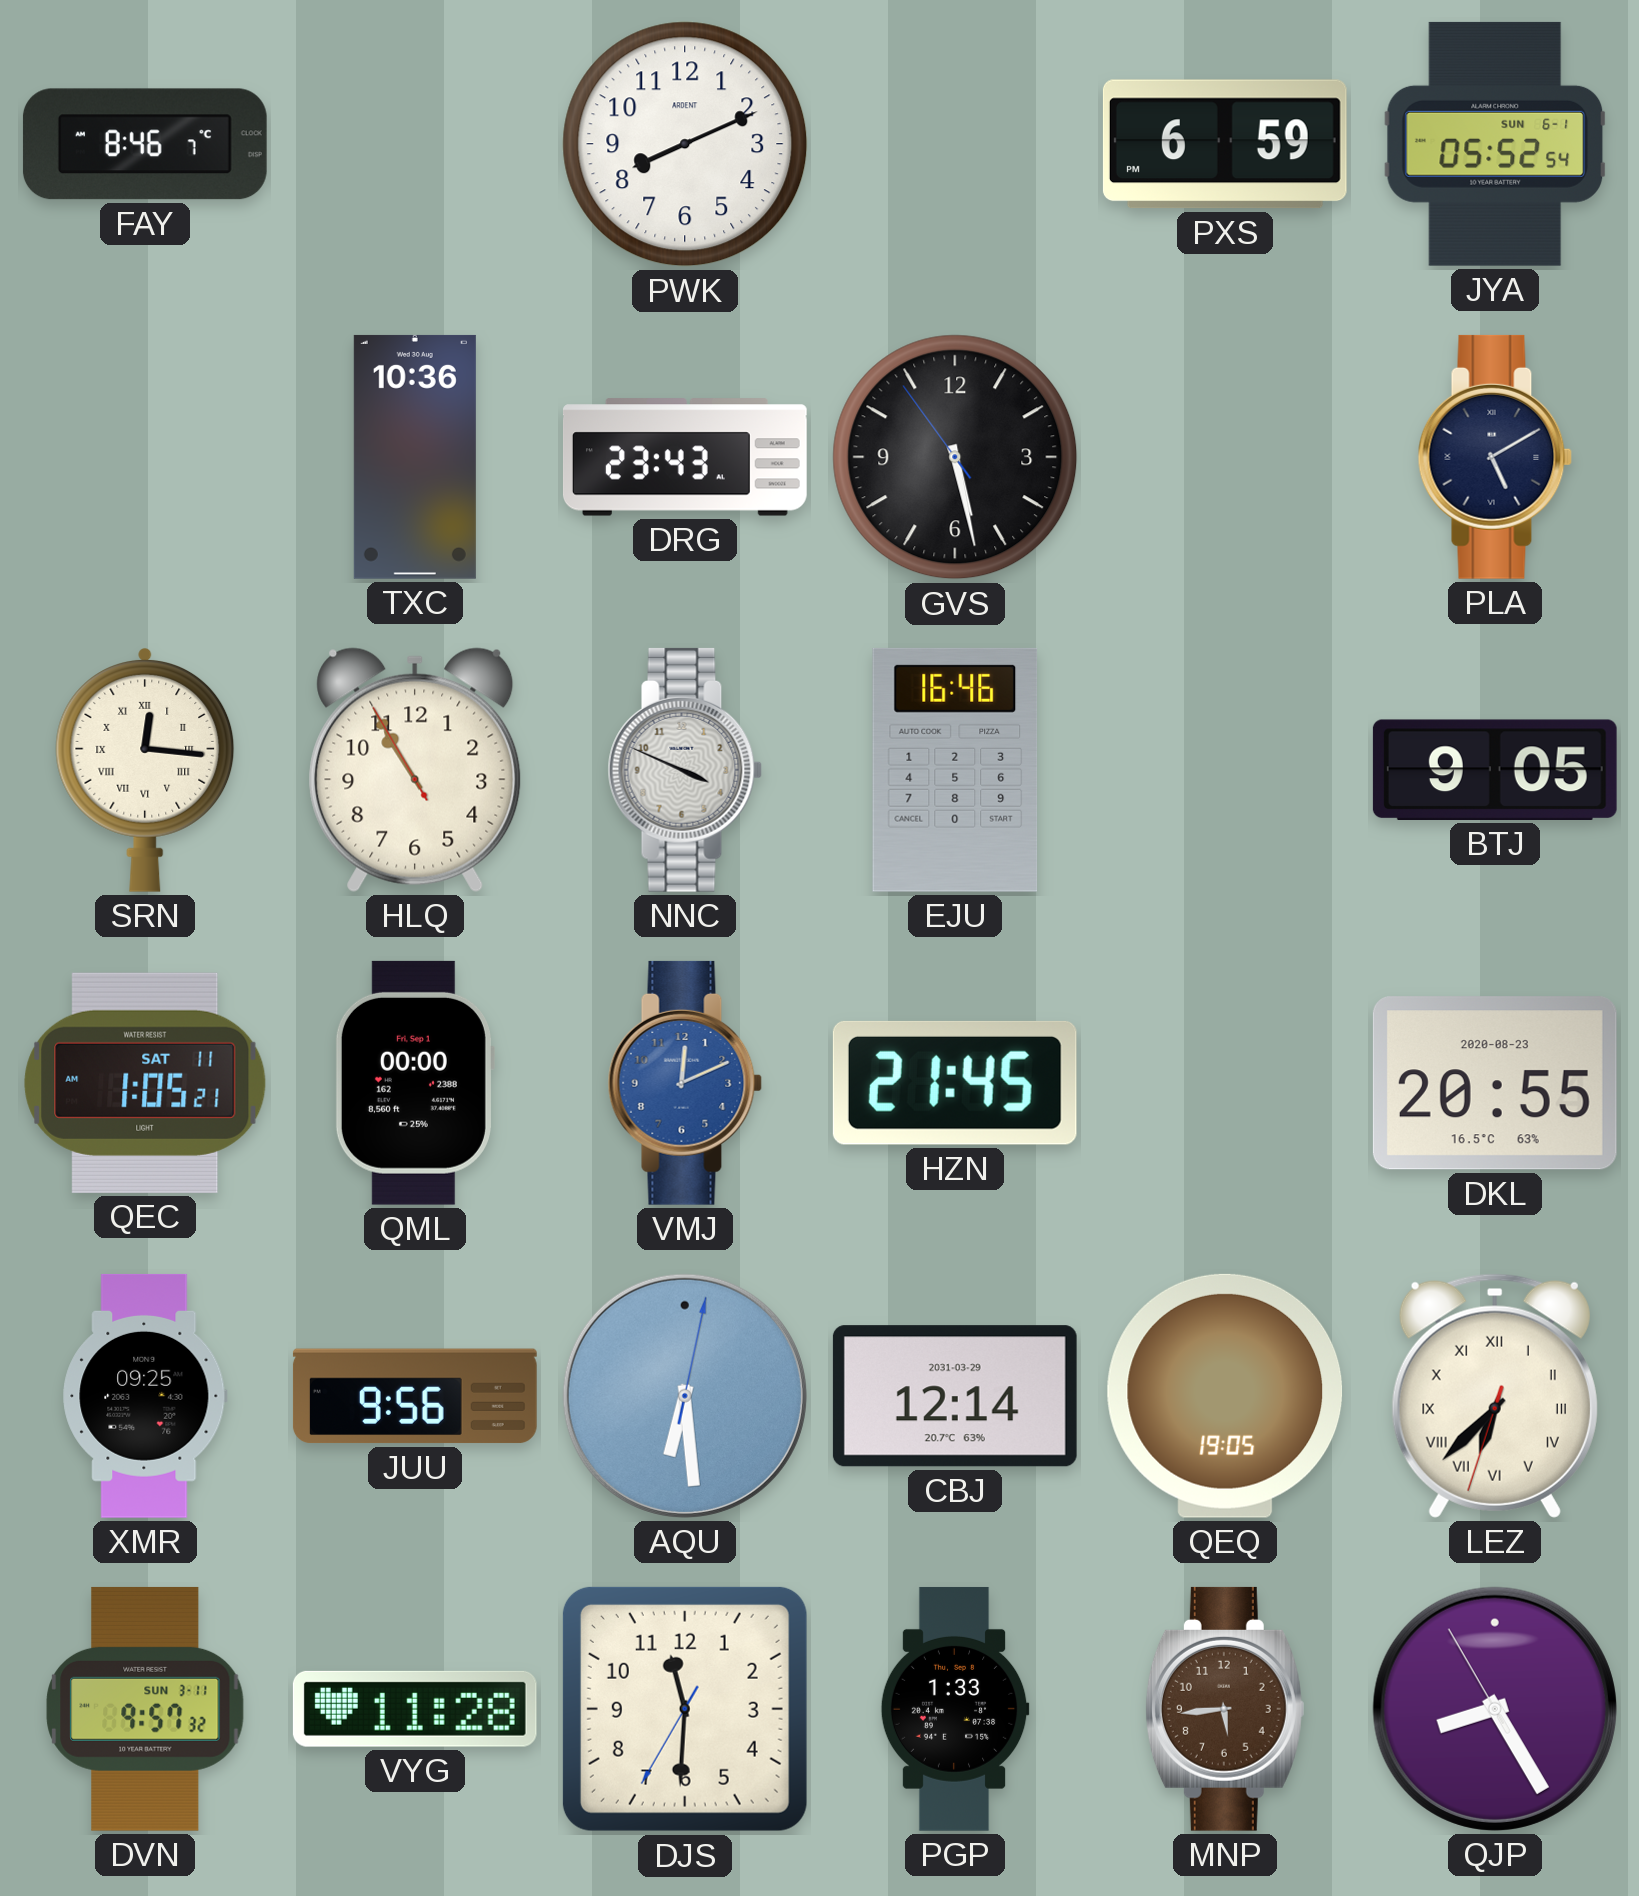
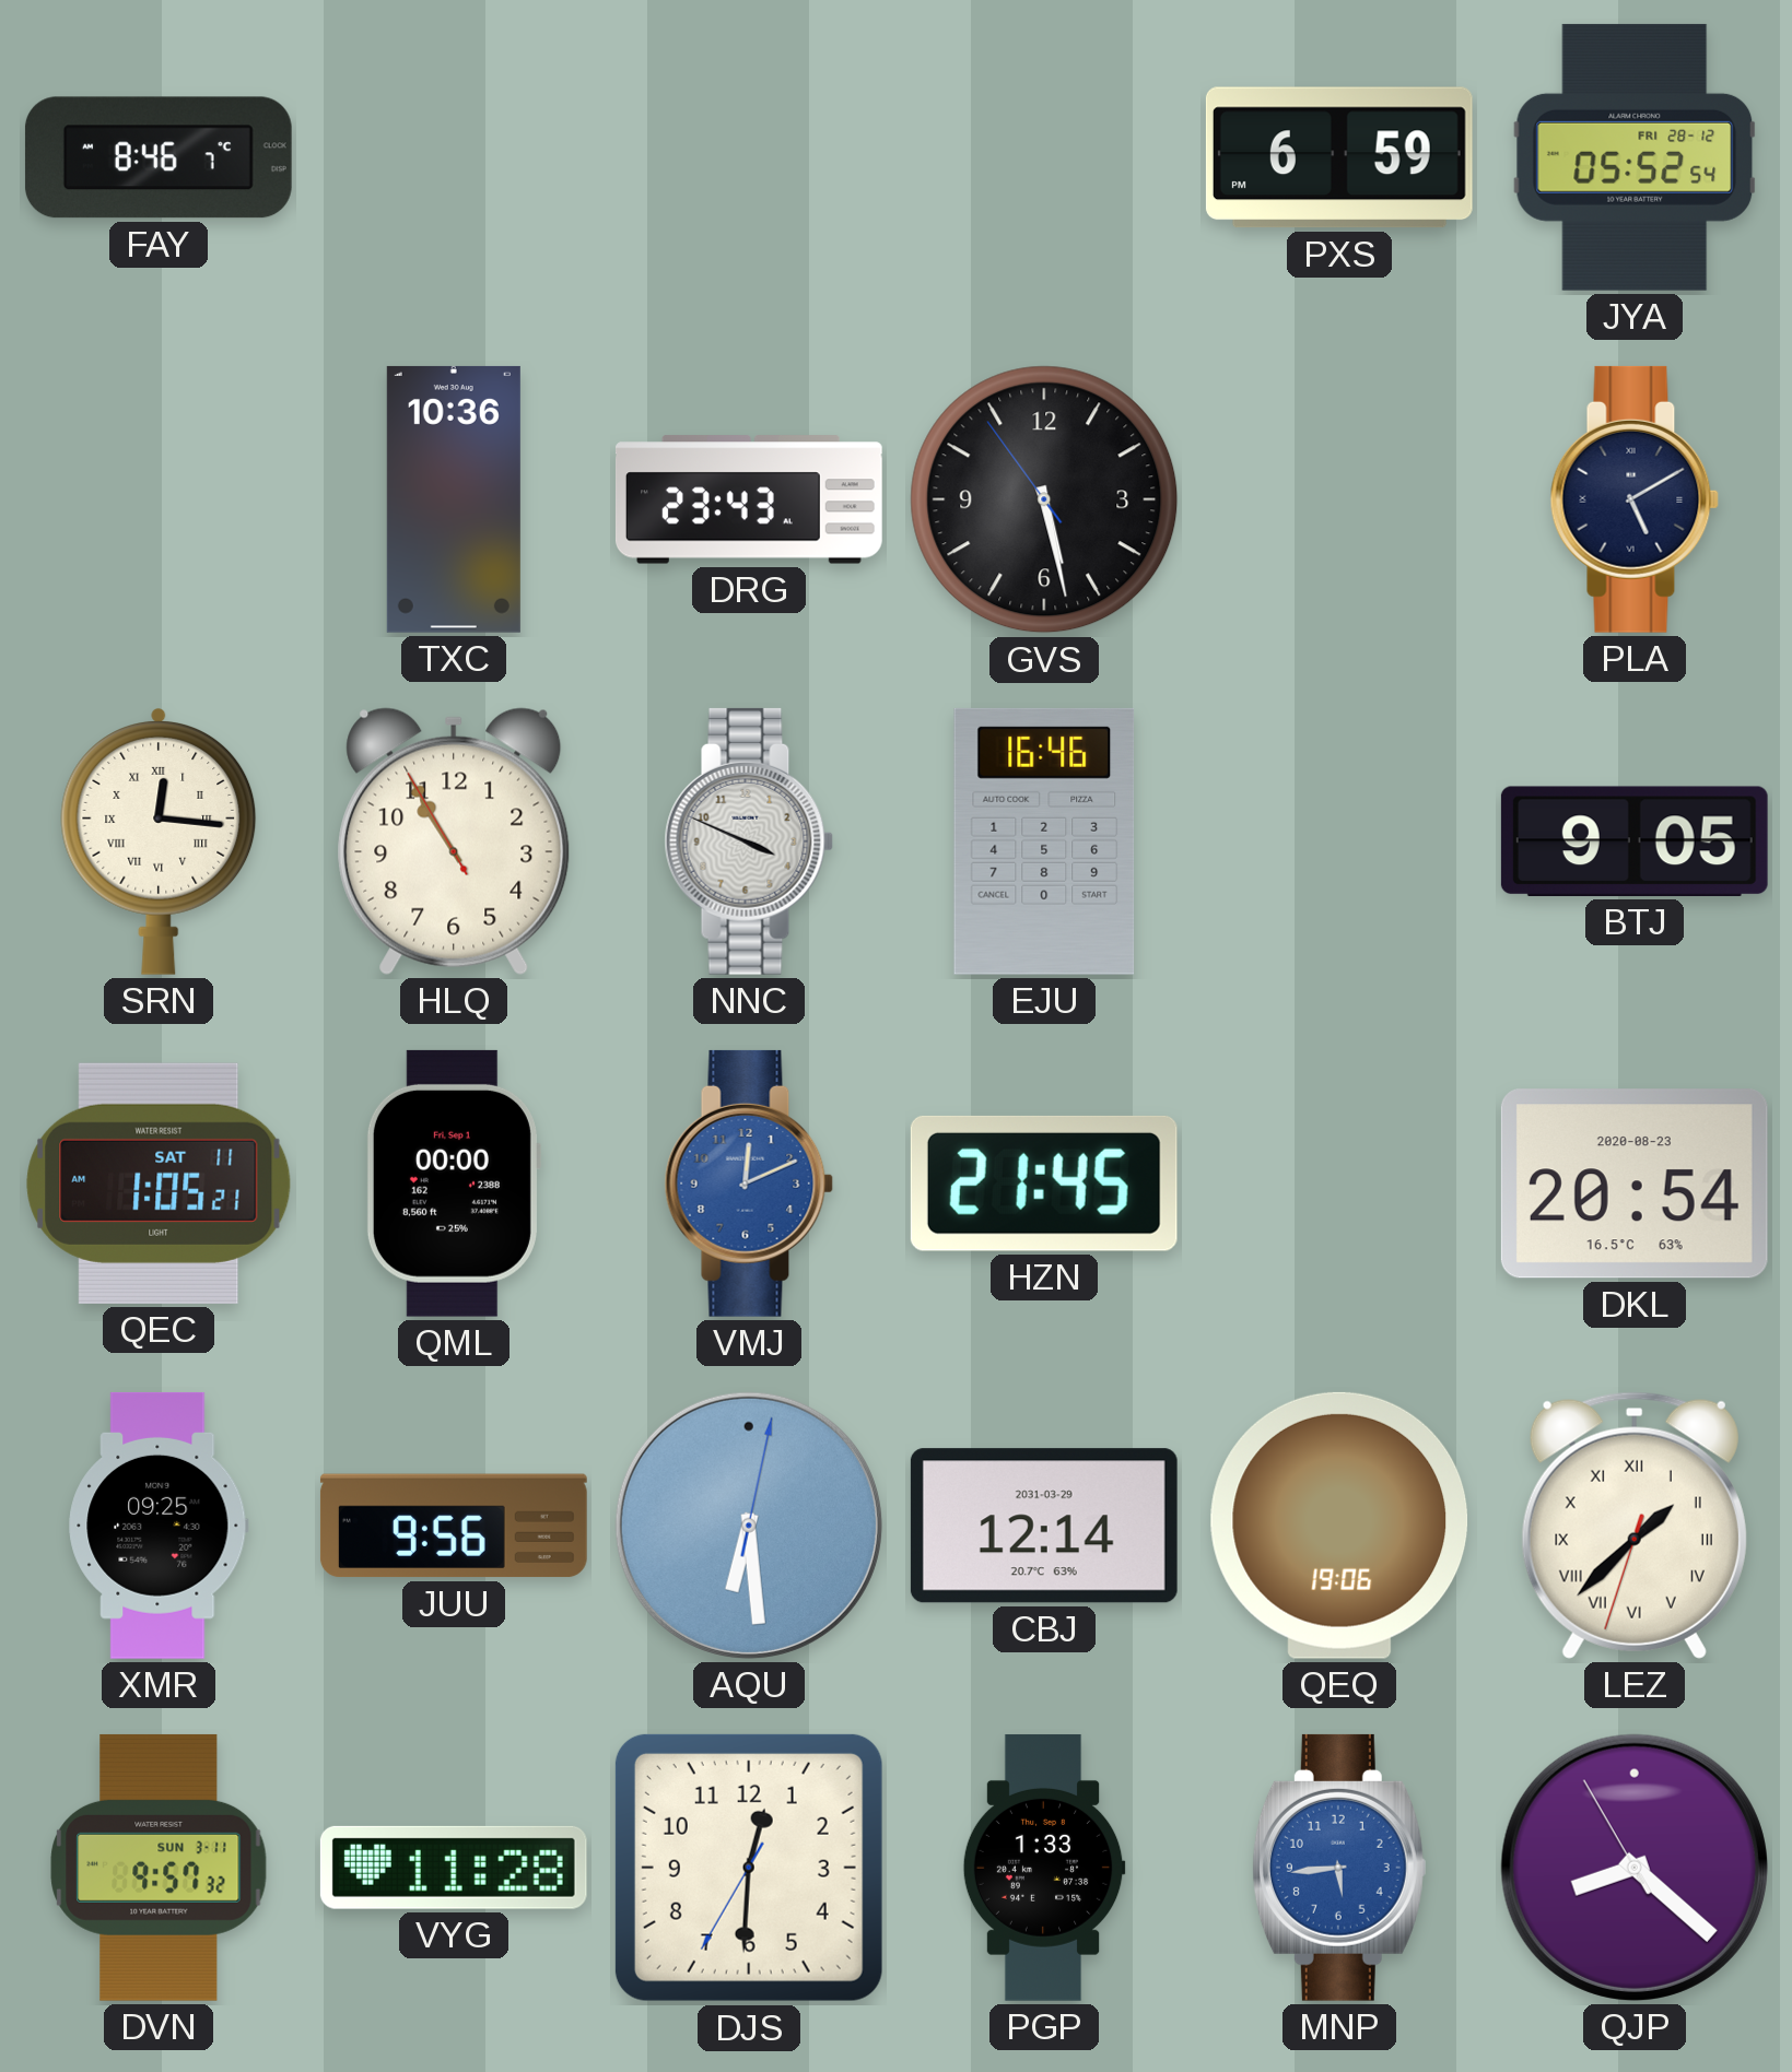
PWK: 8:11 -> none
JYA date: SUN 6-1 -> FRI 28-12
DKL: 20:55 -> 20:54
QEQ: 19:05 -> 19:06
LEZ: 6:37 -> 1:37
DJS: 11:30 -> 12:30
MNP dial: brown -> blue
QJP: 8:24 -> 8:21
